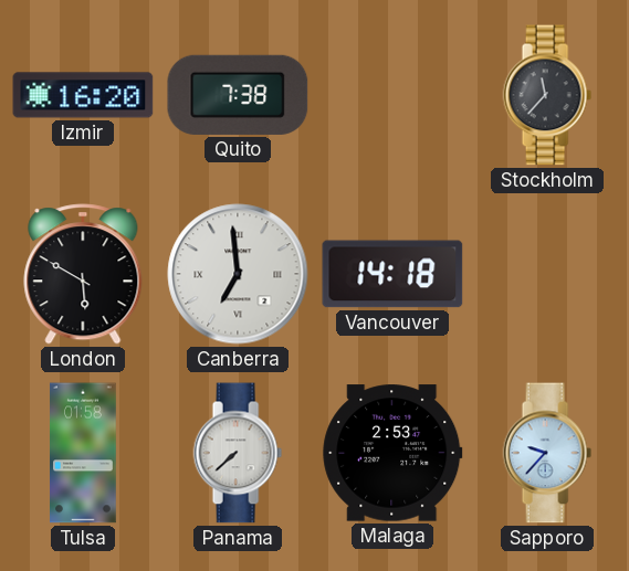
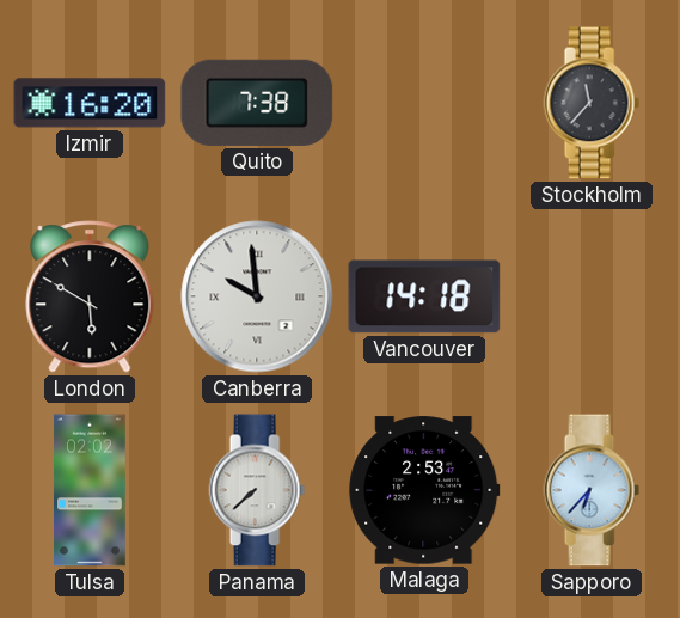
Canberra: 6:59 -> 9:59
Tulsa: 01:58 -> 02:02
Sapporo: 9:37 -> 6:37
